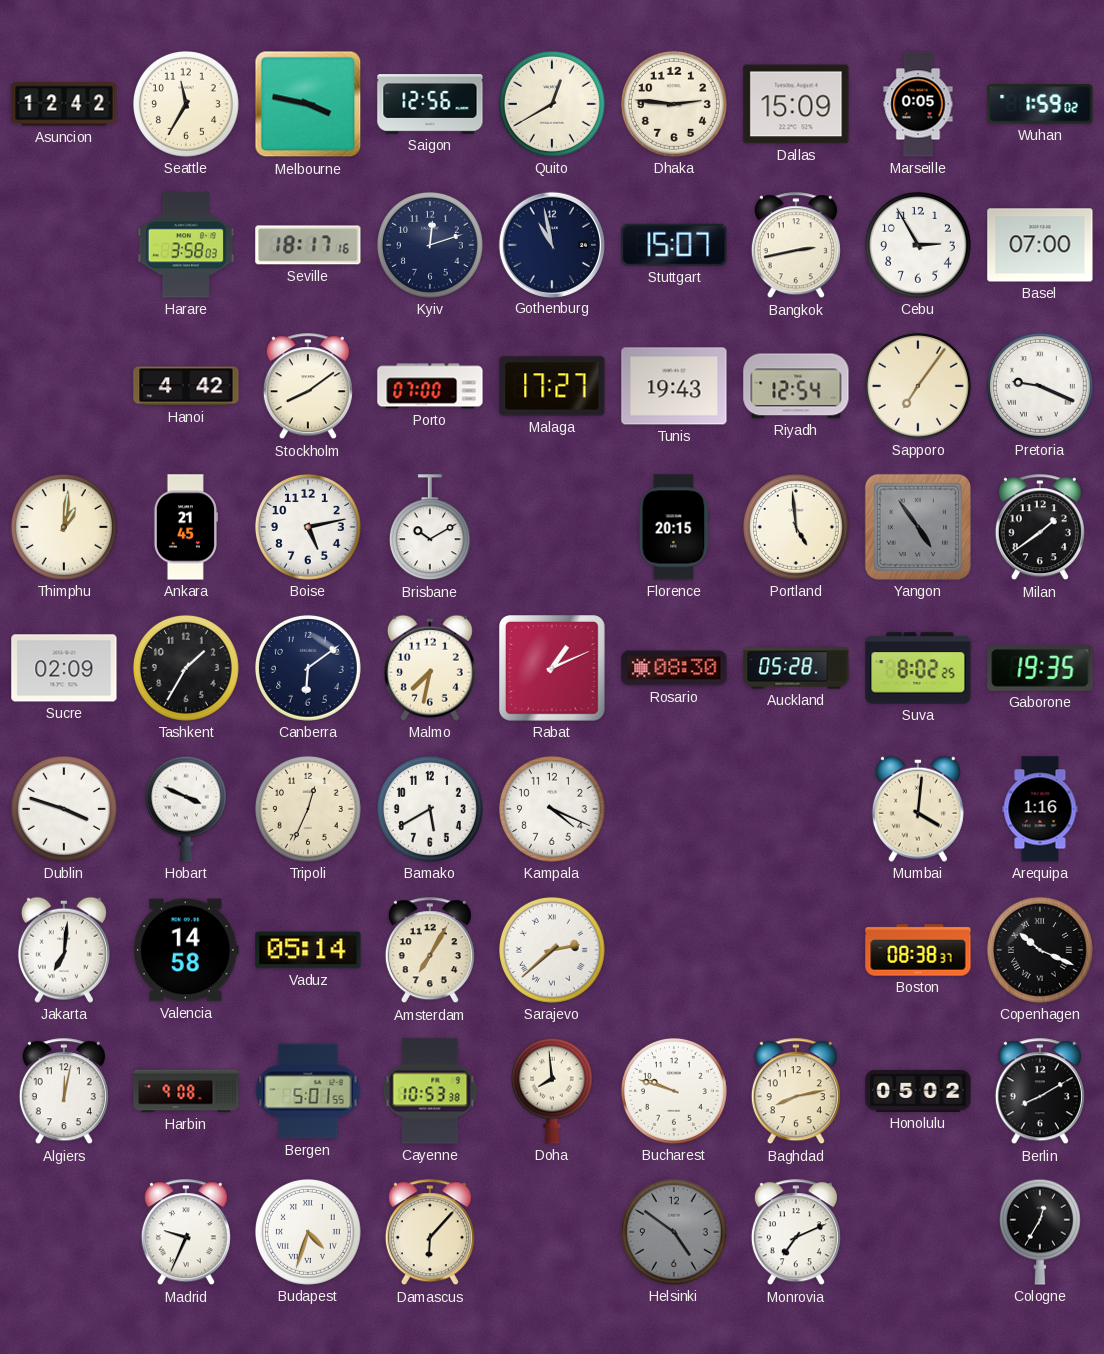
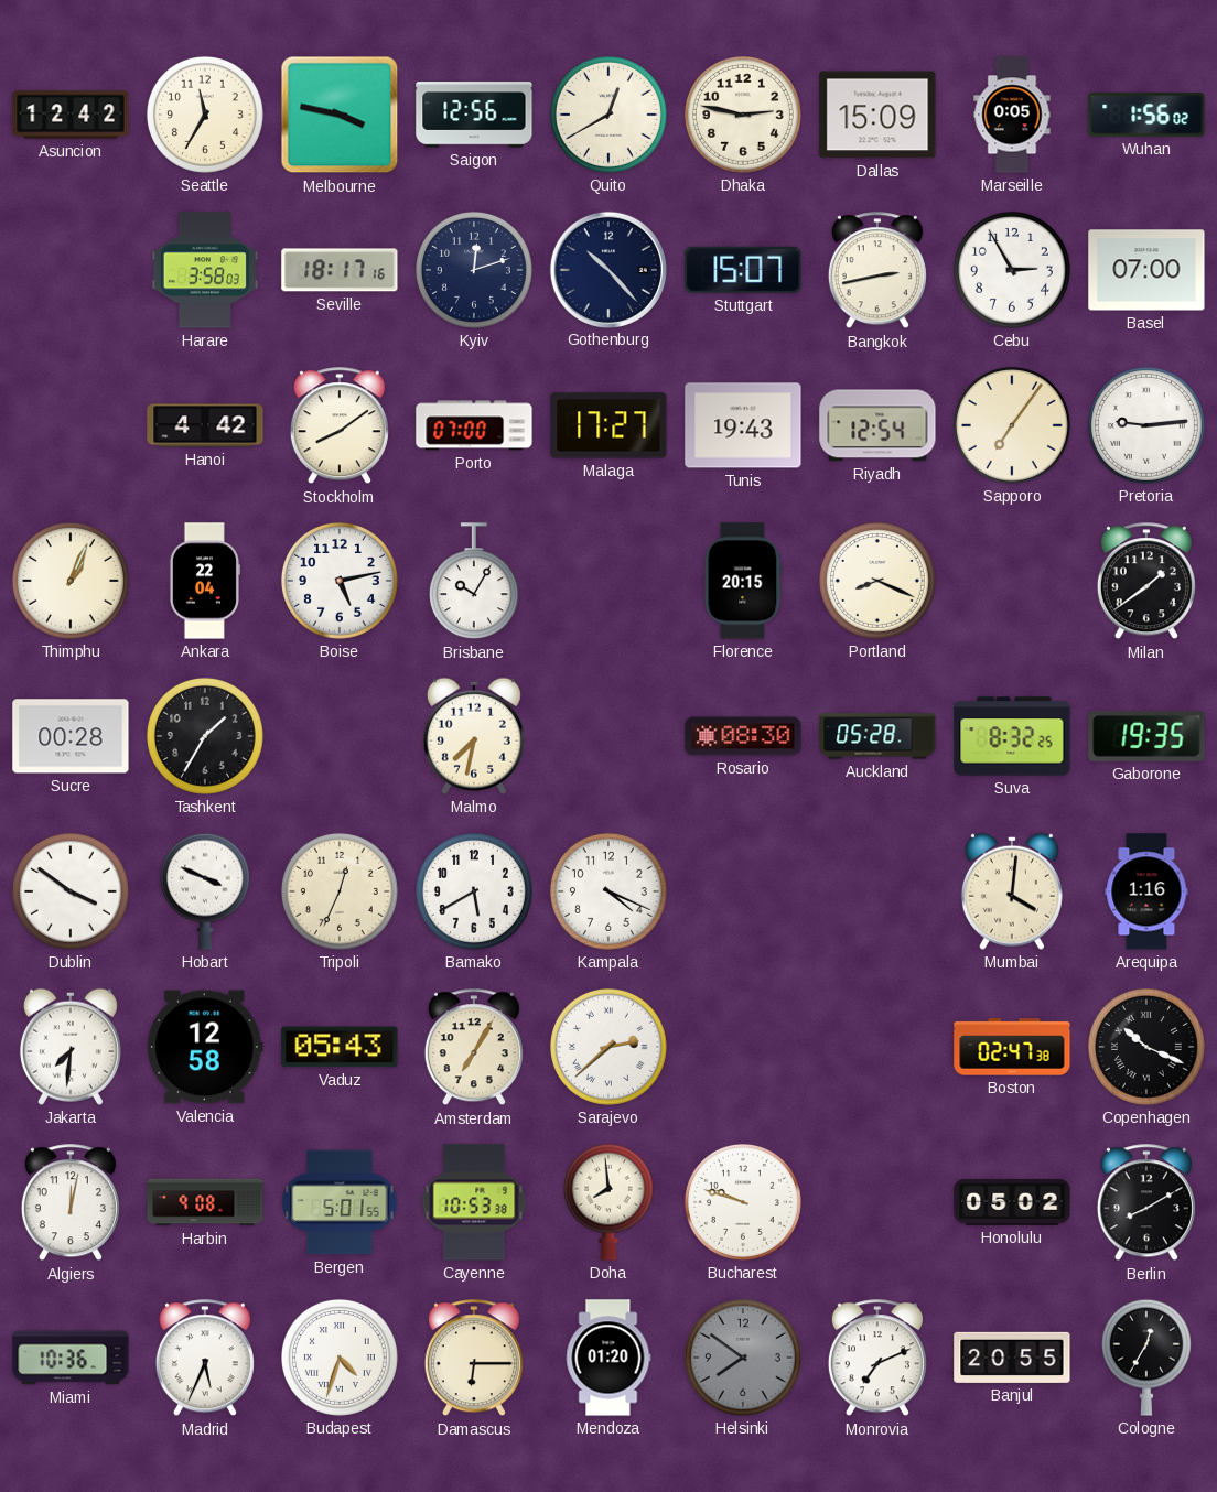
Dhaka: 2:46 -> 2:47
Wuhan: 1:59 -> 1:56
Gothenburg: 10:58 -> 10:23
Pretoria: 9:19 -> 9:14
Thimphu: 1:01 -> 1:04
Ankara: 21:45 -> 22:04
Brisbane: 10:10 -> 10:05
Portland: 4:59 -> 8:19
Yangon: 4:54 -> none
Sucre: 02:09 -> 00:28
Canberra: 6:09 -> none
Rabat: 1:11 -> none
Suva: 8:02 -> 8:32
Dublin: 3:48 -> 3:51
Jakarta: 7:01 -> 7:31
Valencia: 14:58 -> 12:58
Vaduz: 05:14 -> 05:43
Boston: 08:38 -> 02:47
Baghdad: 8:13 -> none
Miami: none -> 10:36
Madrid: 9:34 -> 5:34
Damascus: 6:07 -> 6:15
Mendoza: none -> 01:20
Helsinki: 4:51 -> 7:51
Banjul: none -> 20:55
